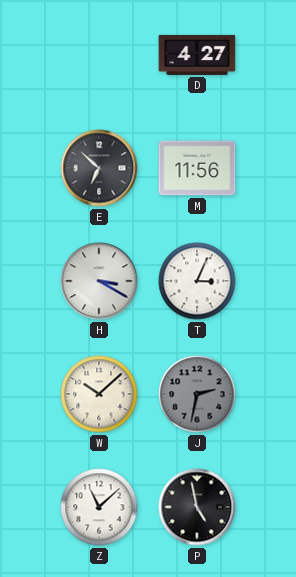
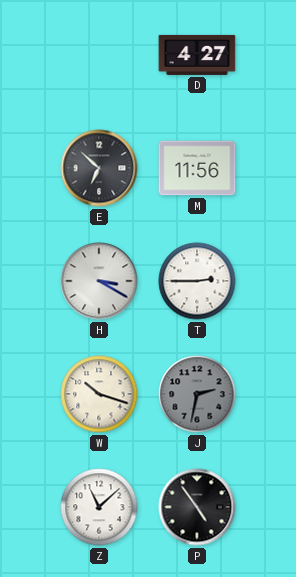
T: 3:04 -> 2:45
W: 10:08 -> 10:18
P: 4:58 -> 4:54
